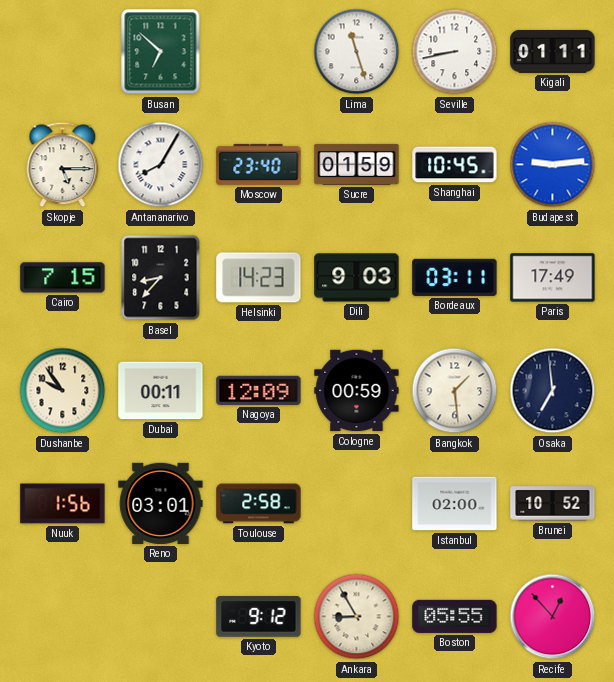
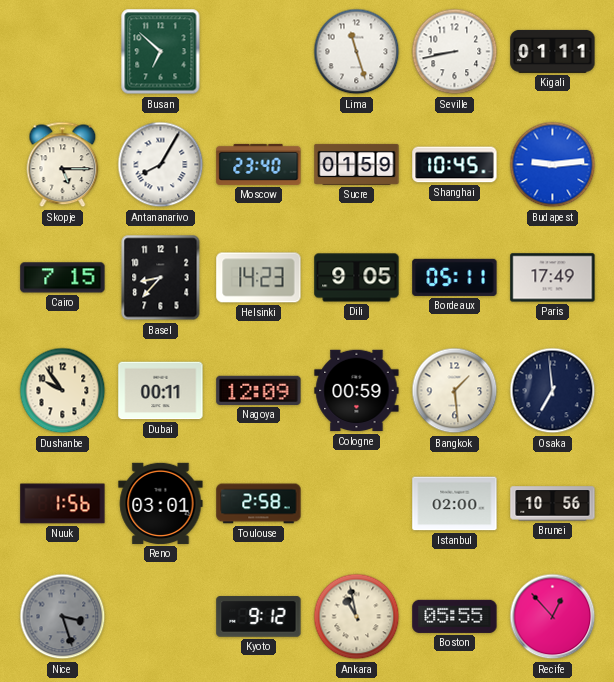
Dili: 9:03 -> 9:05
Bordeaux: 03:11 -> 05:11
Brunei: 10:52 -> 10:56
Nice: none -> 3:27
Ankara: 8:55 -> 10:58
